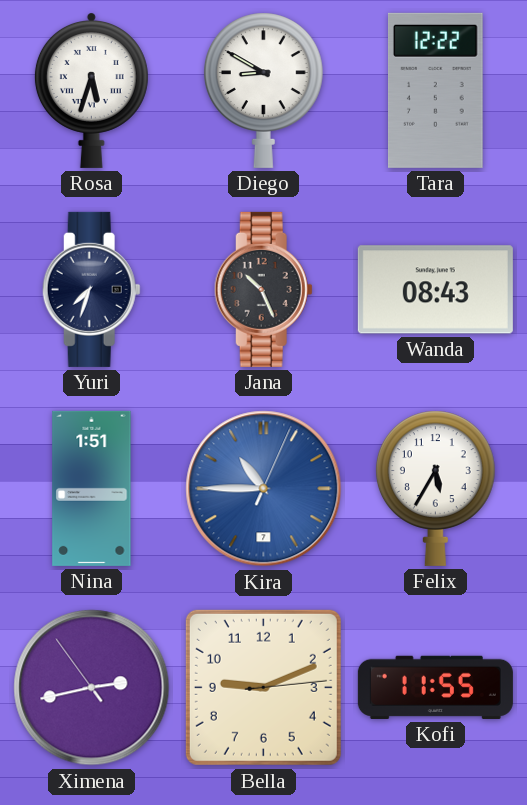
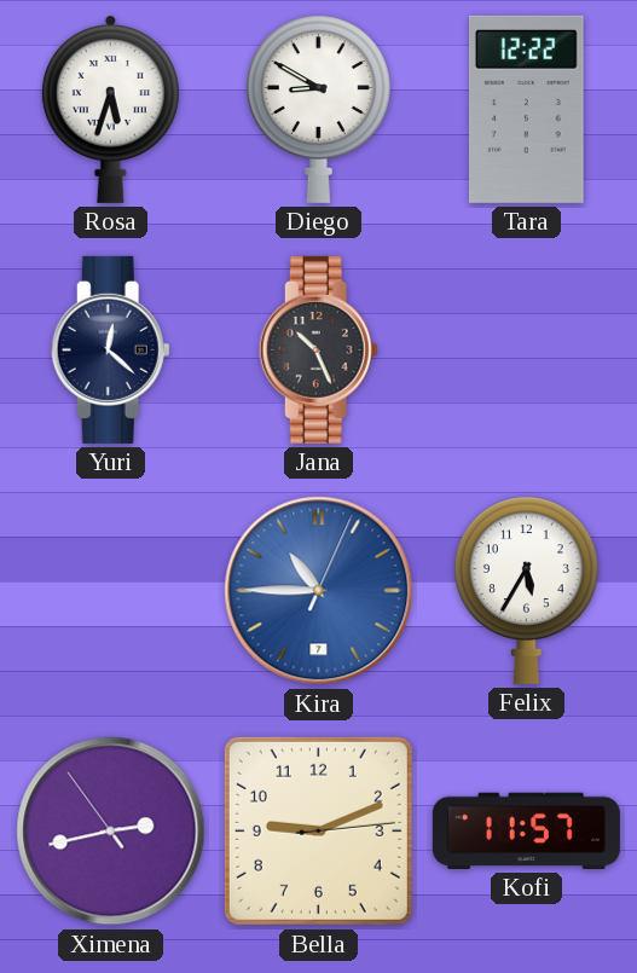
Yuri: 7:33 -> 12:22
Wanda: 08:43 -> none
Nina: 1:51 -> none
Kofi: 11:55 -> 11:57
